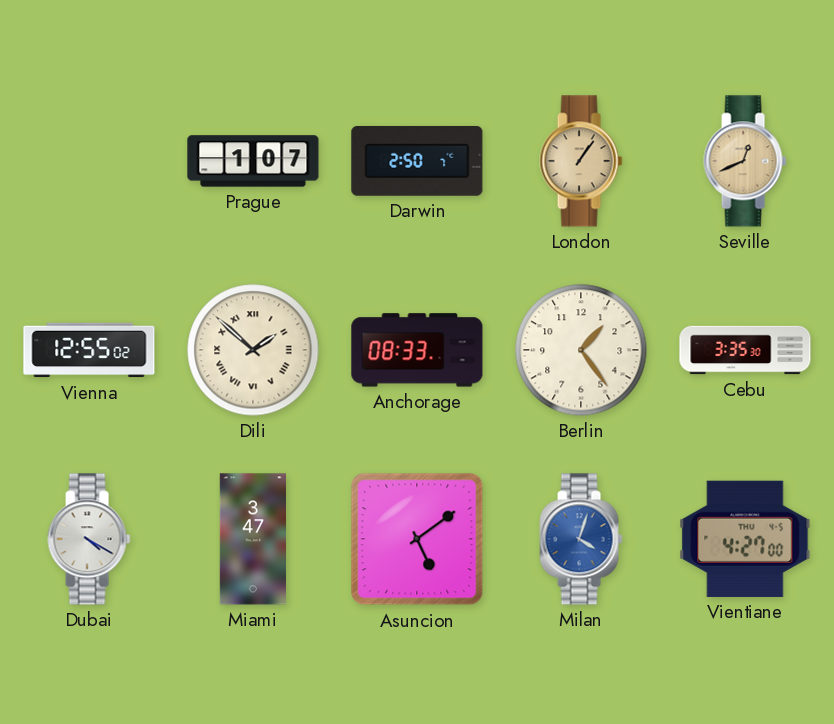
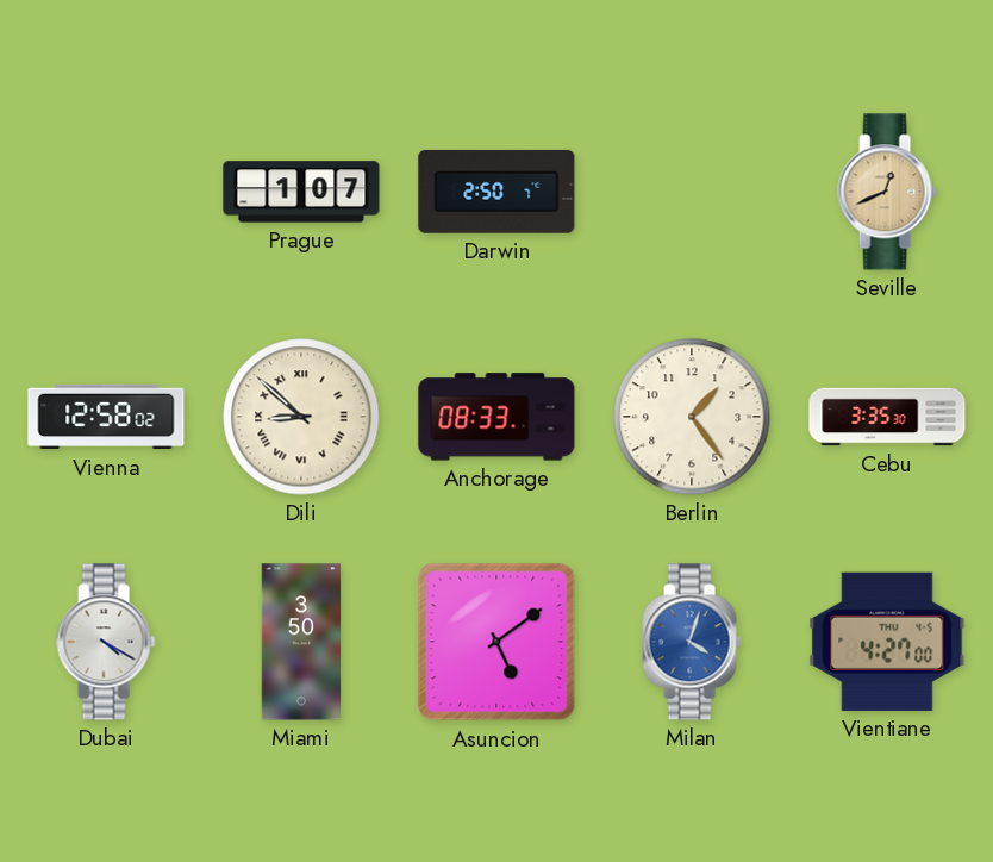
London: 1:06 -> none
Vienna: 12:55 -> 12:58
Dili: 1:52 -> 8:52
Miami: 3:47 -> 3:50
